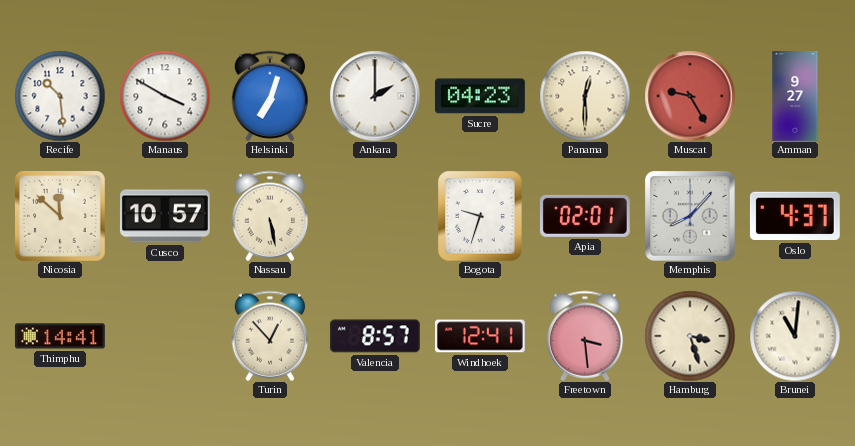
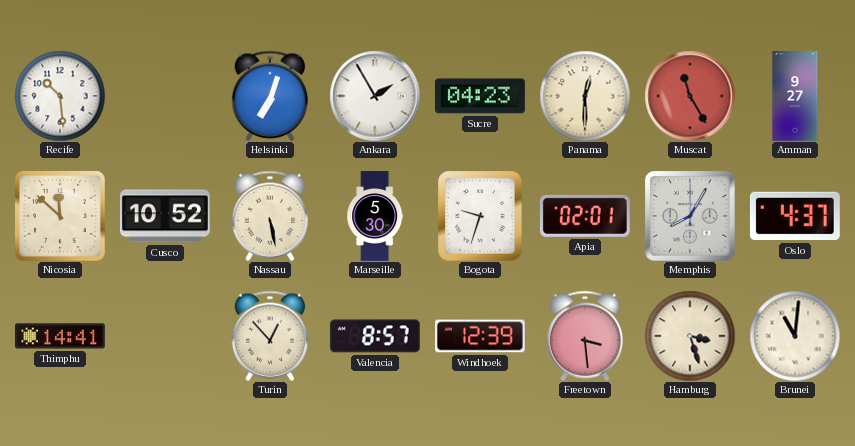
Manaus: 3:50 -> none
Ankara: 2:00 -> 1:55
Muscat: 9:25 -> 11:25
Cusco: 10:57 -> 10:52
Marseille: none -> 5:30
Memphis: 8:07 -> 8:05
Windhoek: 12:41 -> 12:39
